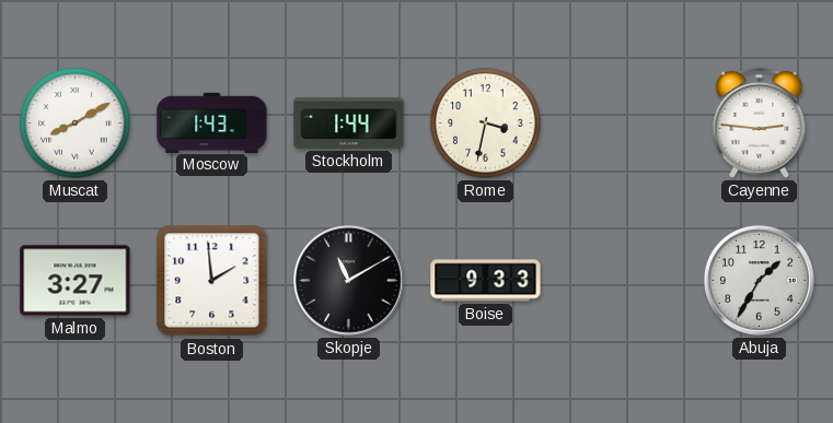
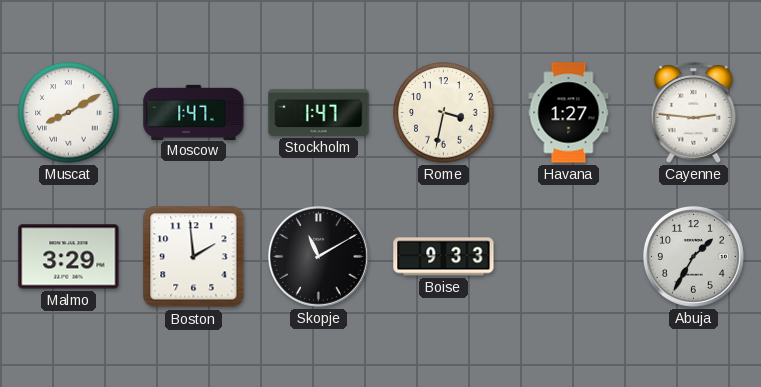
Moscow: 1:43 -> 1:47
Stockholm: 1:44 -> 1:47
Havana: none -> 1:27
Malmo: 3:27 -> 3:29
